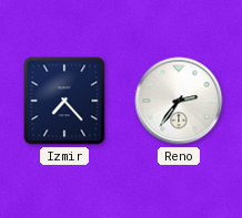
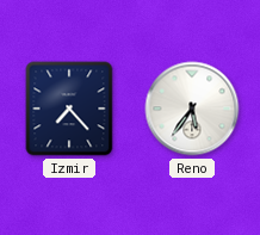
Reno: 2:36 -> 5:36
